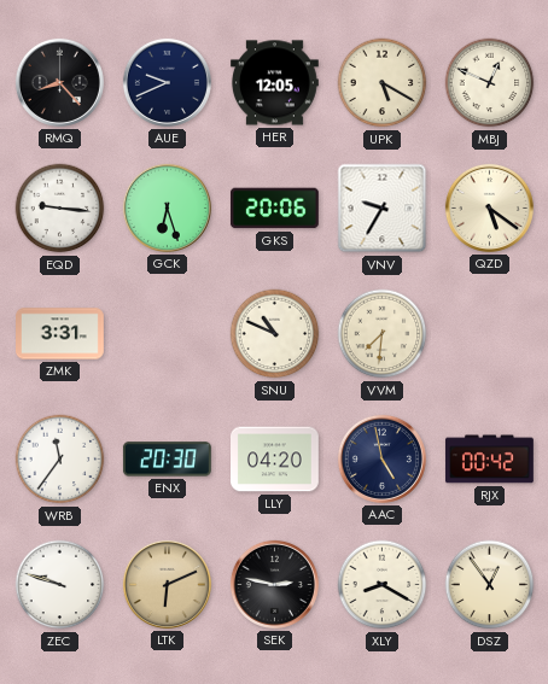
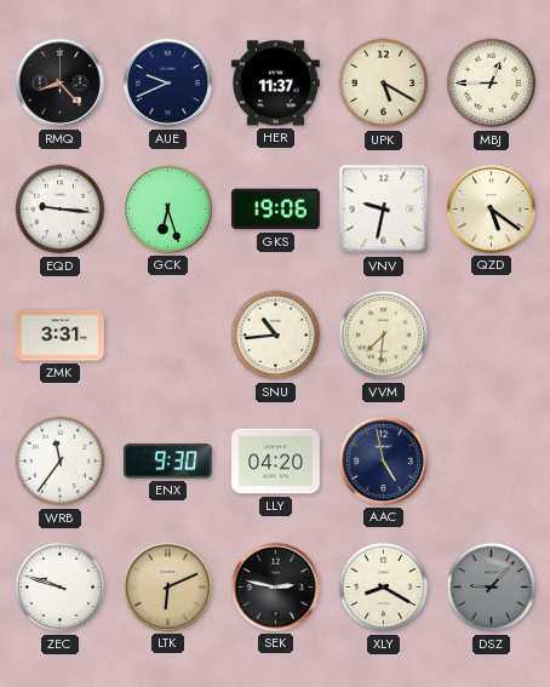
HER: 12:05 -> 11:37
MBJ: 12:49 -> 12:45
GKS: 20:06 -> 19:06
VNV: 9:35 -> 9:32
SNU: 10:49 -> 10:44
ENX: 20:30 -> 9:30
RJX: 00:42 -> none
DSZ: 12:54 -> 9:07
DSZ dial: cream -> grey
